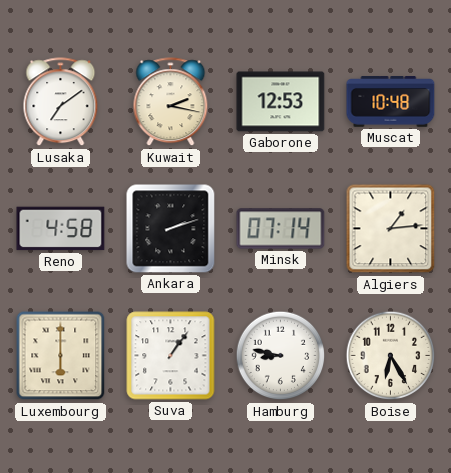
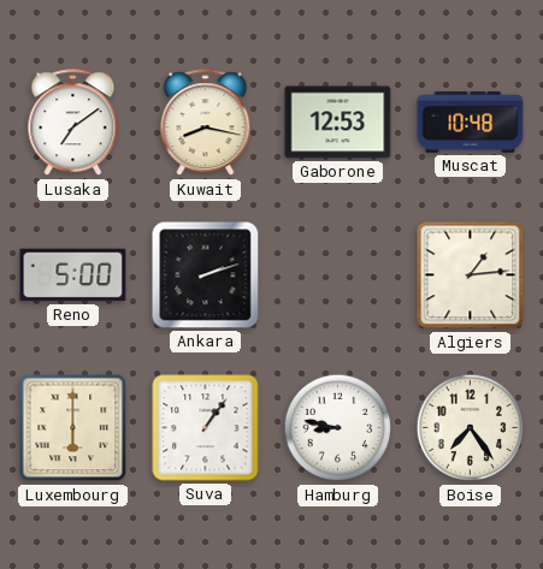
Kuwait: 2:17 -> 8:17
Reno: 4:58 -> 5:00
Minsk: 07:14 -> none
Boise: 6:25 -> 7:24
